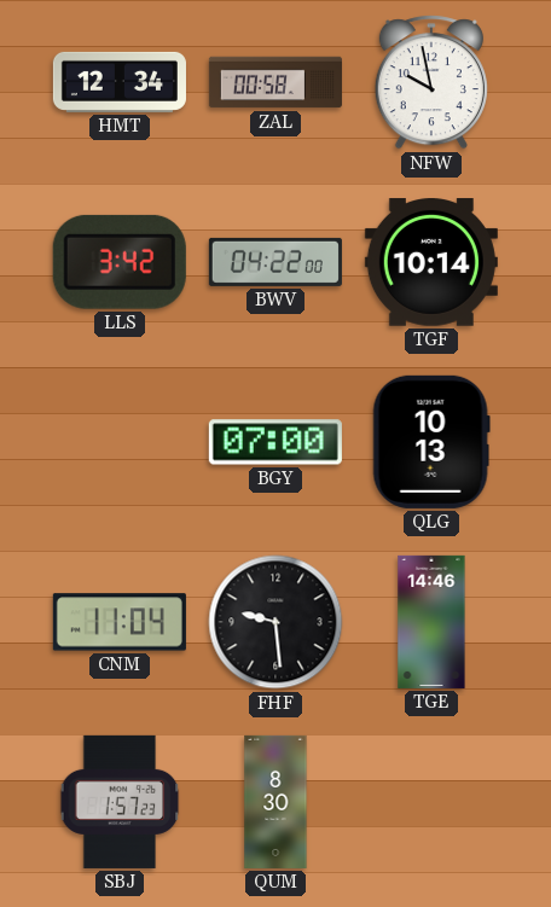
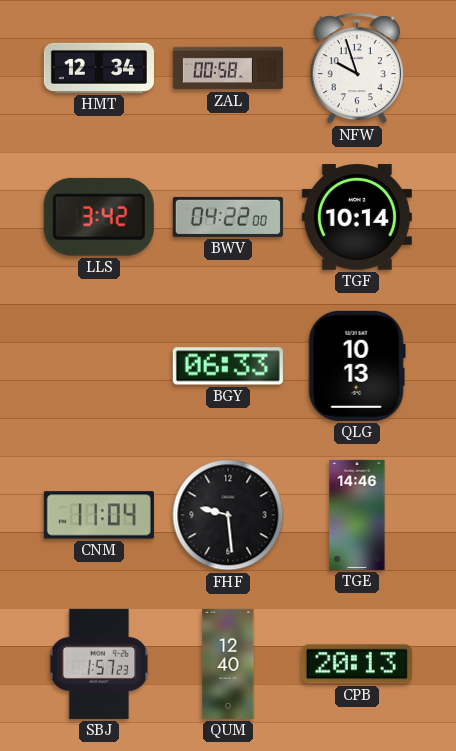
NFW: 9:58 -> 9:57
BGY: 07:00 -> 06:33
QUM: 8:30 -> 12:40
CPB: none -> 20:13
